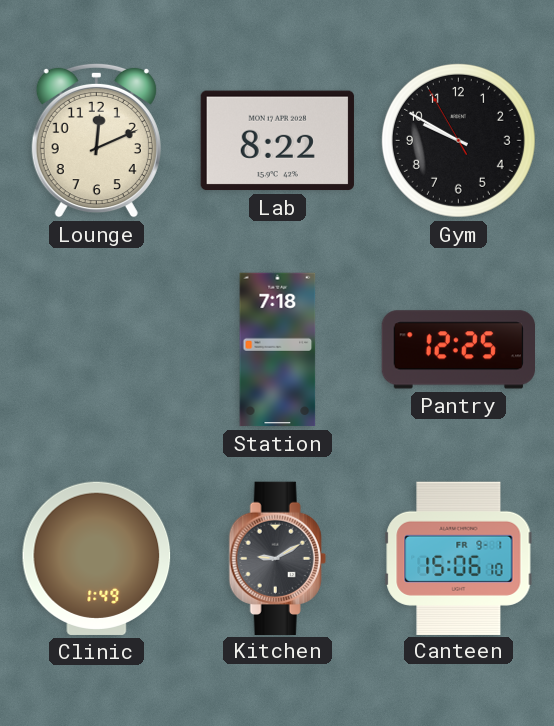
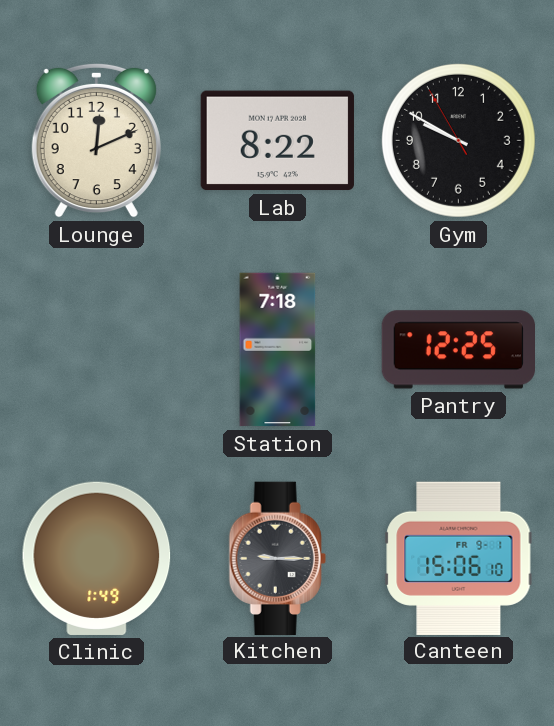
Kitchen: 9:10 -> 9:15
